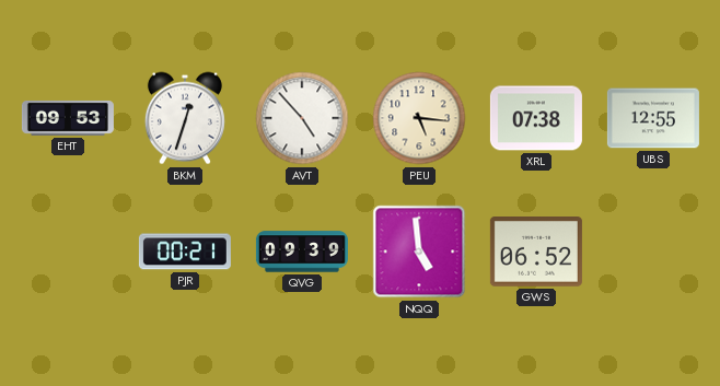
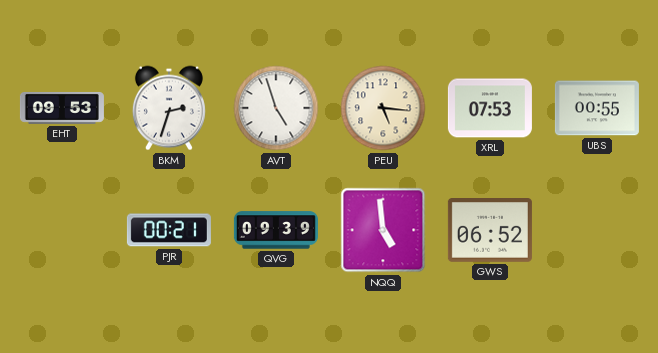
BKM: 12:33 -> 2:33
AVT: 4:53 -> 4:57
XRL: 07:38 -> 07:53
UBS: 12:55 -> 00:55
